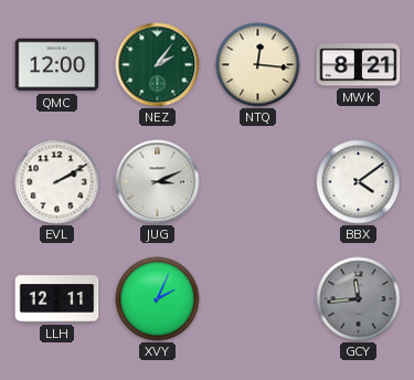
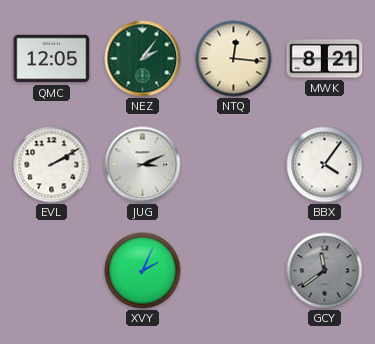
QMC: 12:00 -> 12:05
BBX: 4:09 -> 4:06
LLH: 12:11 -> none
GCY: 11:44 -> 11:39
